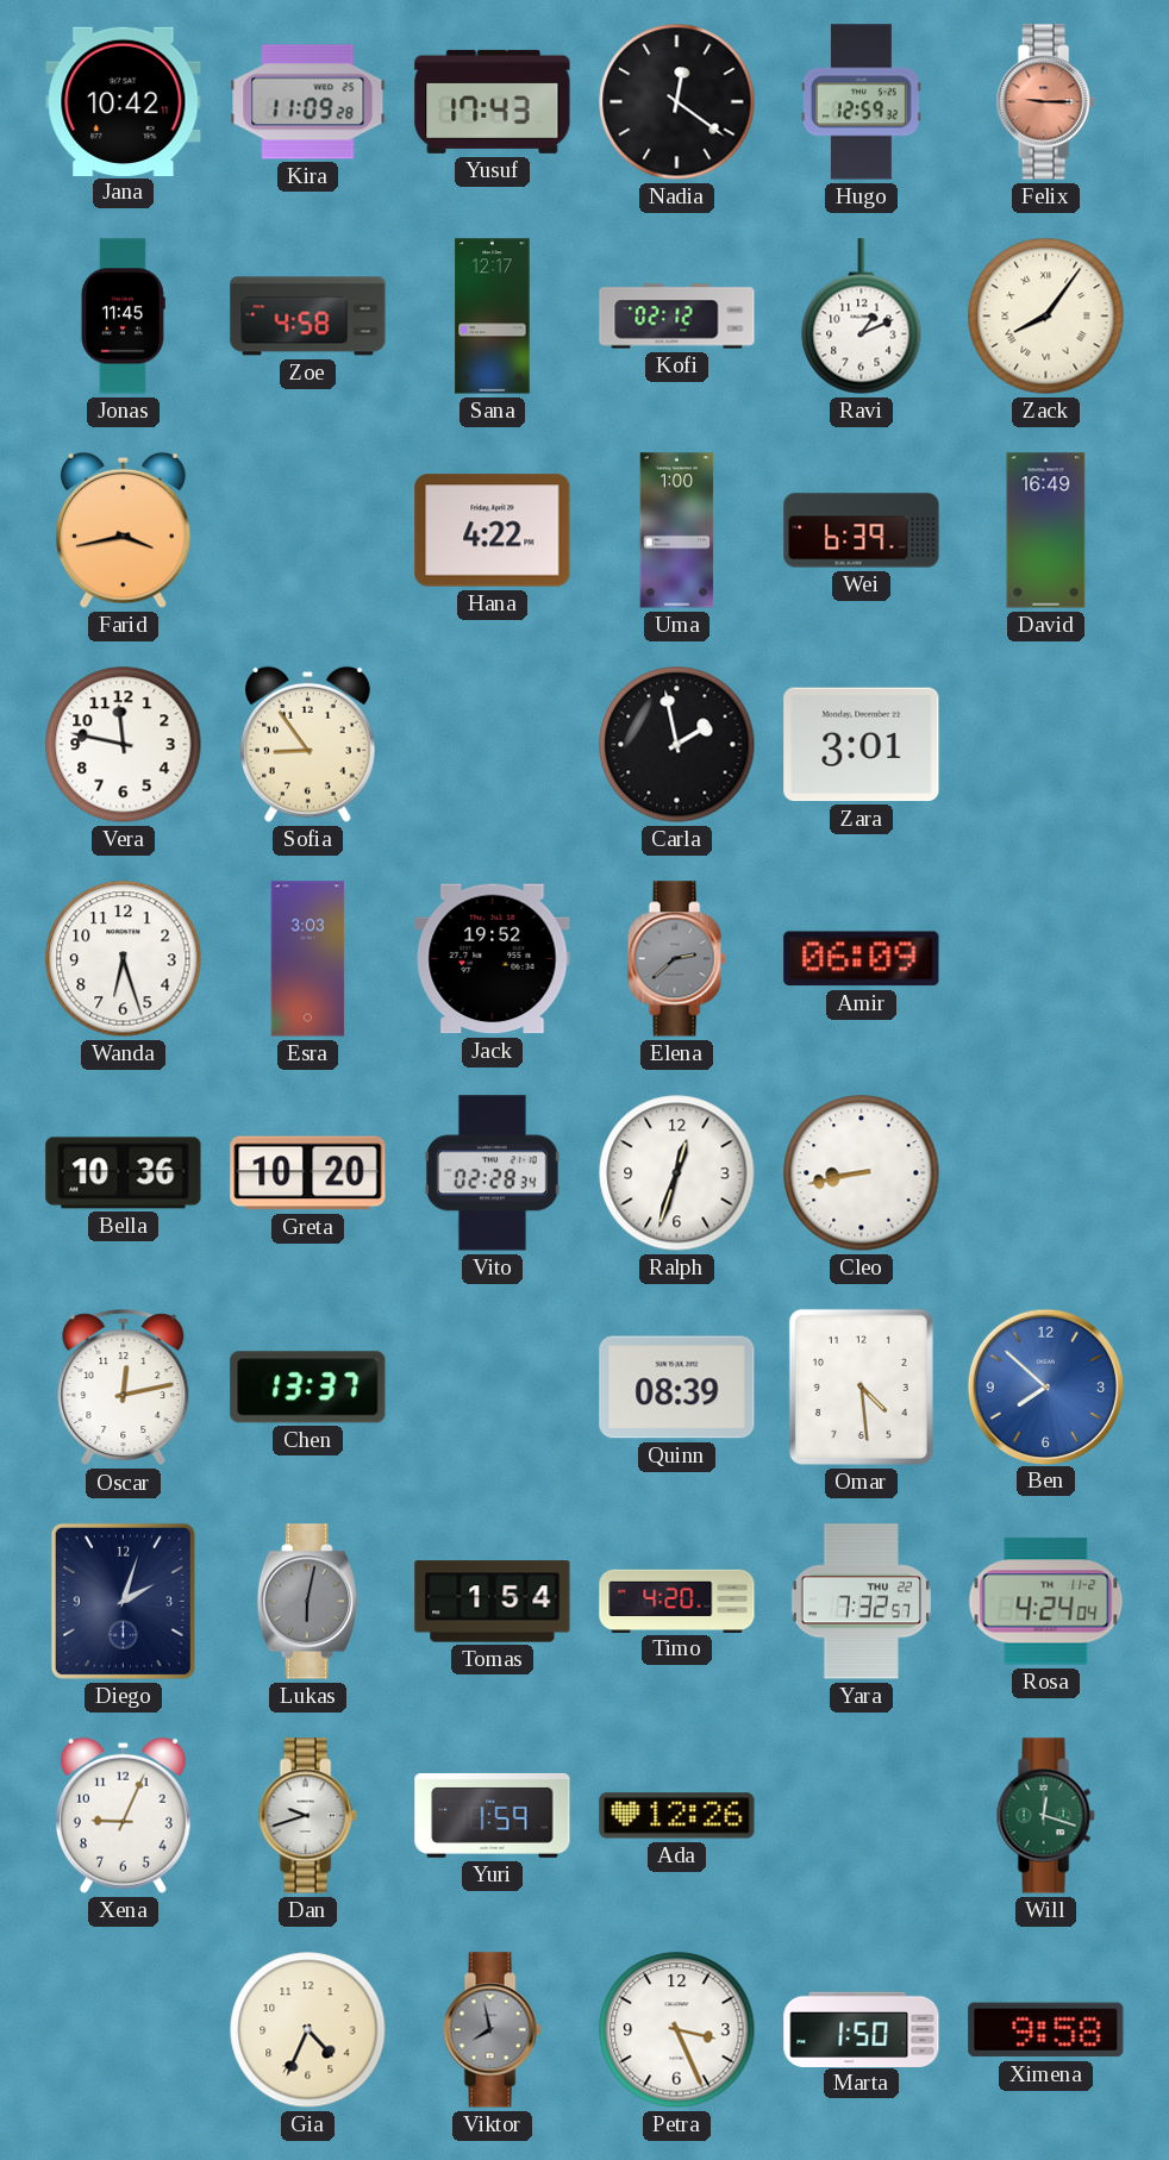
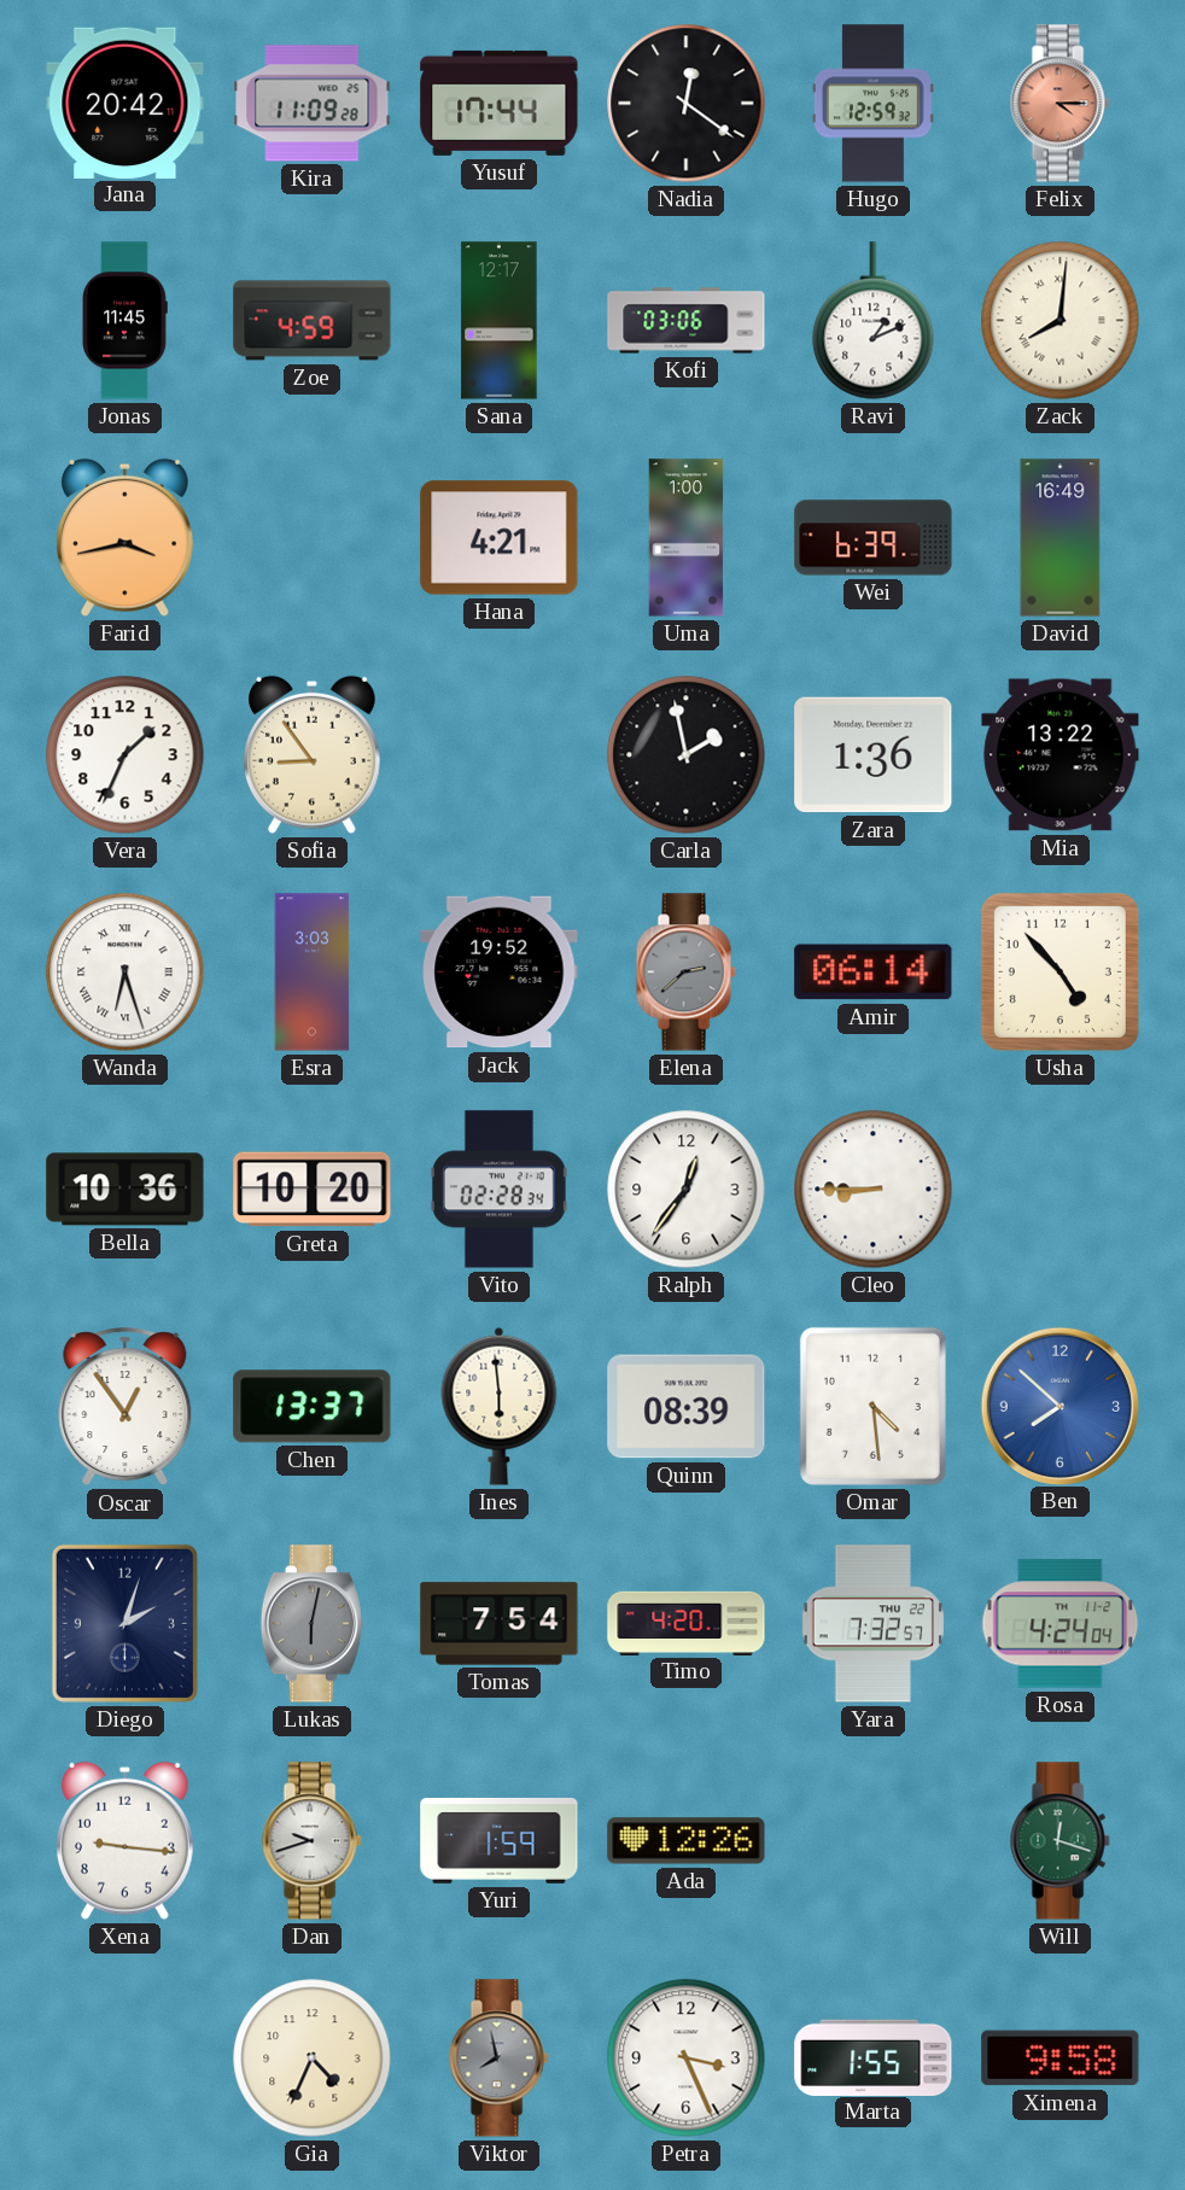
Jana: 10:42 -> 20:42
Yusuf: 17:43 -> 17:44
Felix: 9:15 -> 4:15
Zoe: 4:58 -> 4:59
Kofi: 02:12 -> 03:06
Zack: 8:06 -> 8:01
Hana: 4:22 -> 4:21
Vera: 11:47 -> 1:34
Zara: 3:01 -> 1:36
Mia: none -> 13:22
Wanda numerals: Arabic -> Roman
Amir: 06:09 -> 06:14
Usha: none -> 4:53
Ralph: 12:33 -> 12:36
Cleo: 8:43 -> 8:45
Oscar: 12:13 -> 12:54
Ines: none -> 5:59
Tomas: 1:54 -> 7:54
Xena: 9:04 -> 9:16
Marta: 1:50 -> 1:55
